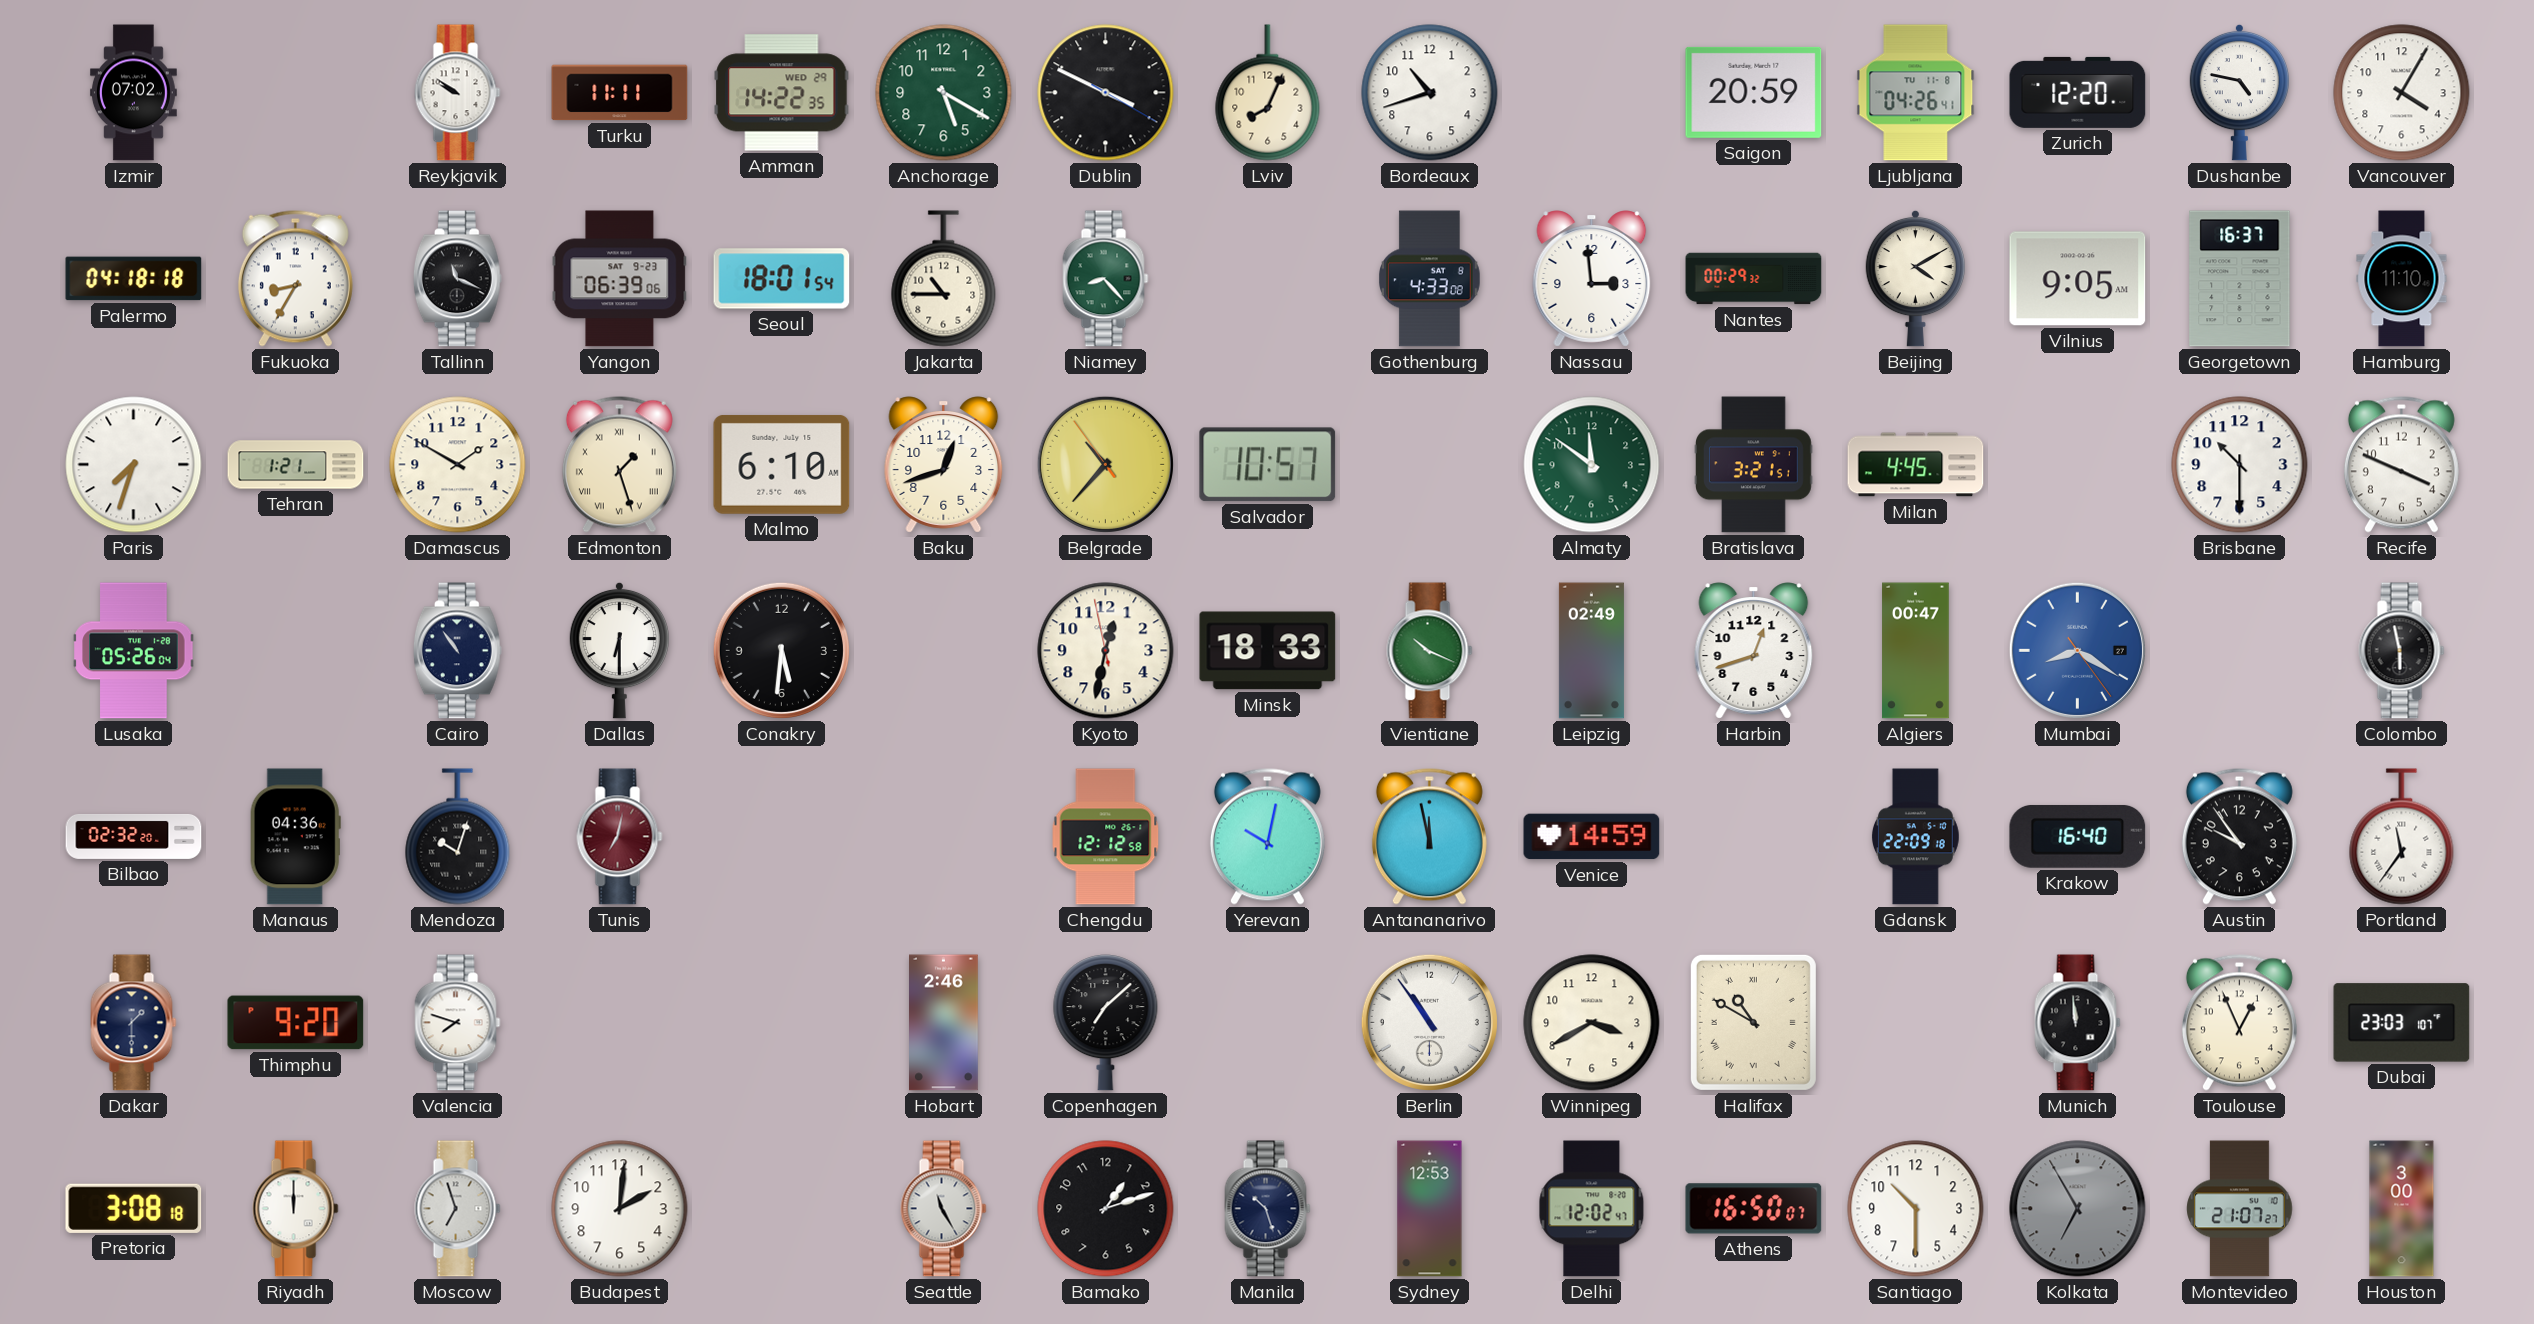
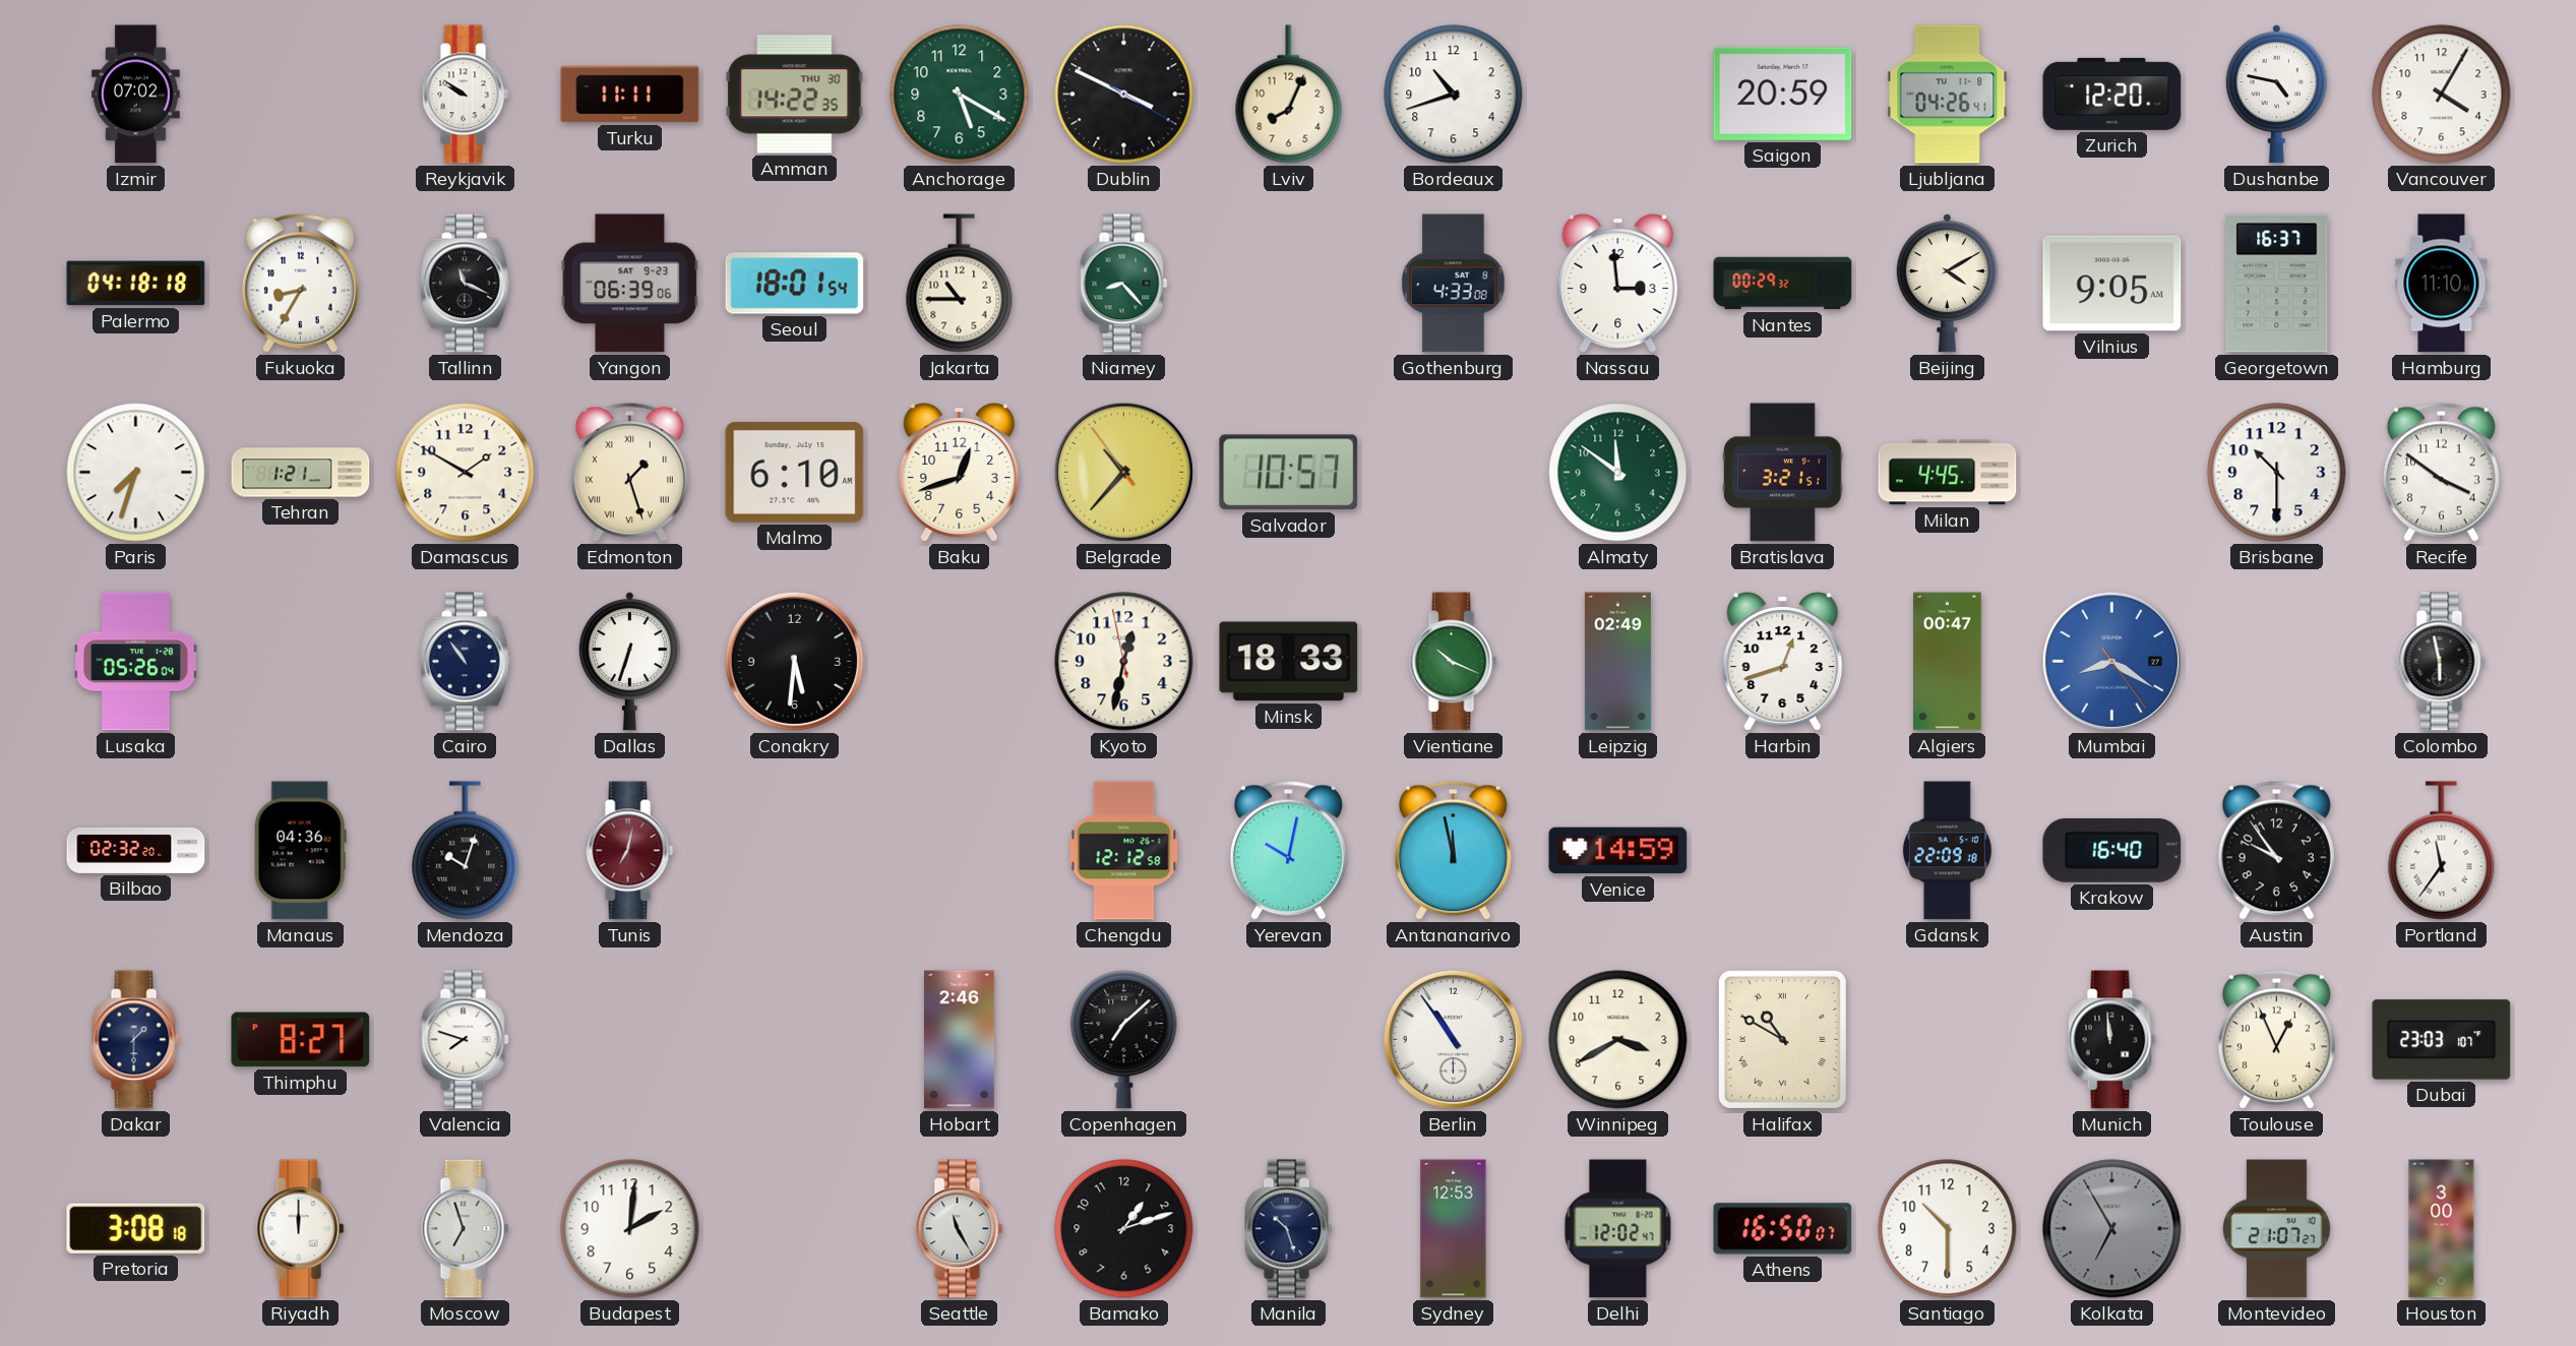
Amman date: WED 29 -> THU 30
Recife: 3:49 -> 3:51
Dallas: 6:30 -> 6:33
Thimphu: 9:20 -> 8:27
